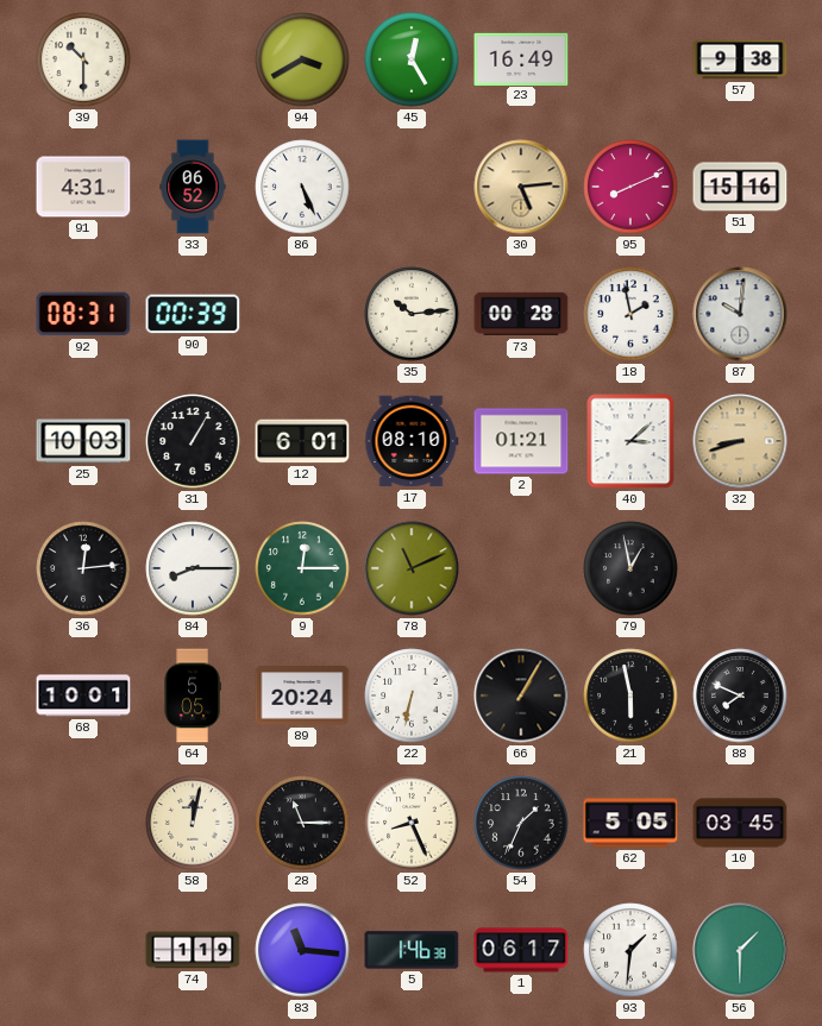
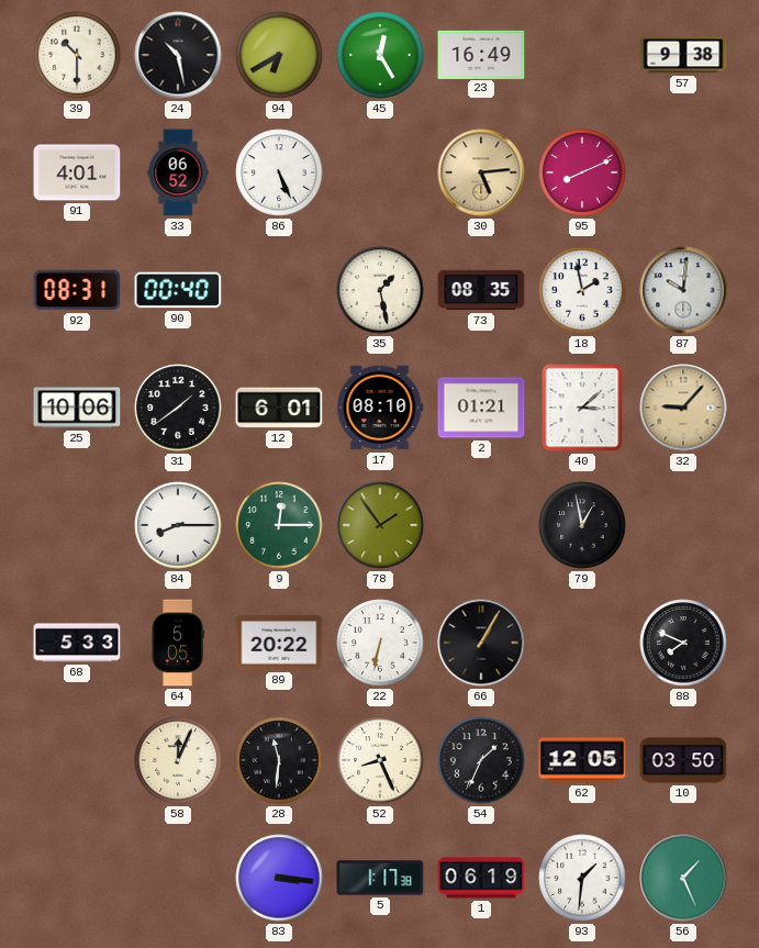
24: none -> 10:28
94: 3:40 -> 6:40
91: 4:31 -> 4:01
51: 15:16 -> none
90: 00:39 -> 00:40
35: 10:14 -> 1:28
73: 00:28 -> 08:35
25: 10:03 -> 10:06
31: 1:05 -> 1:39
32: 8:42 -> 9:07
36: 12:14 -> none
78: 11:11 -> 1:54
68: 10:01 -> 5:33
89: 20:24 -> 20:22
21: 5:58 -> none
58: 12:02 -> 12:04
28: 11:15 -> 11:31
62: 5:05 -> 12:05
10: 03:45 -> 03:50
74: 1:19 -> none
83: 11:16 -> 3:16
5: 1:46 -> 1:17
1: 06:17 -> 06:19
56: 1:30 -> 1:26
